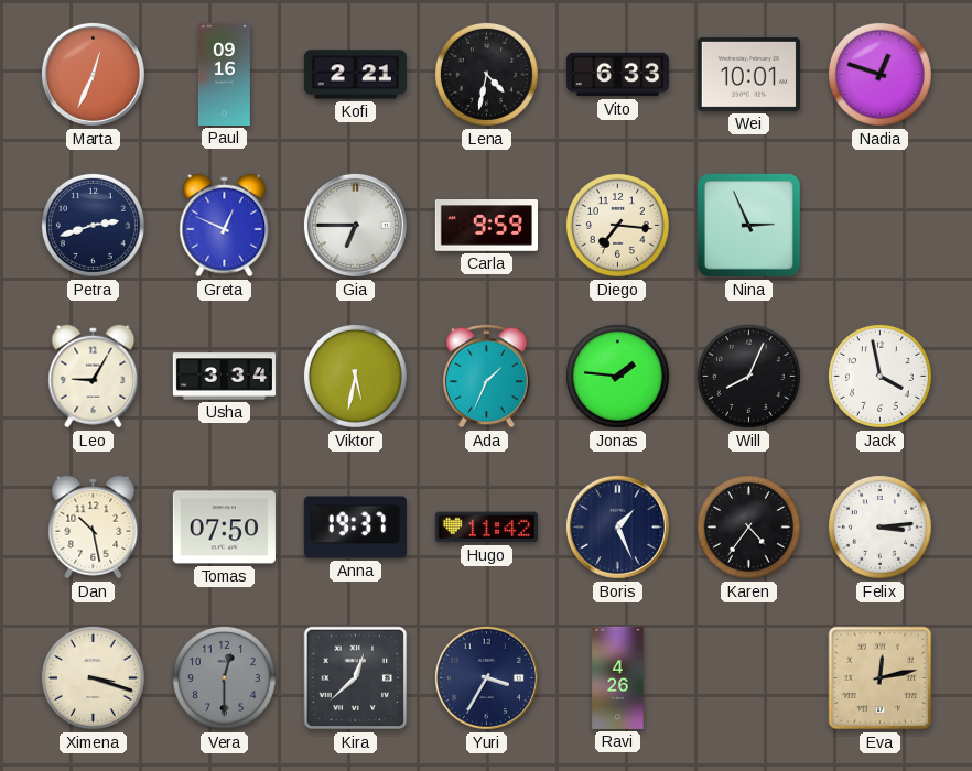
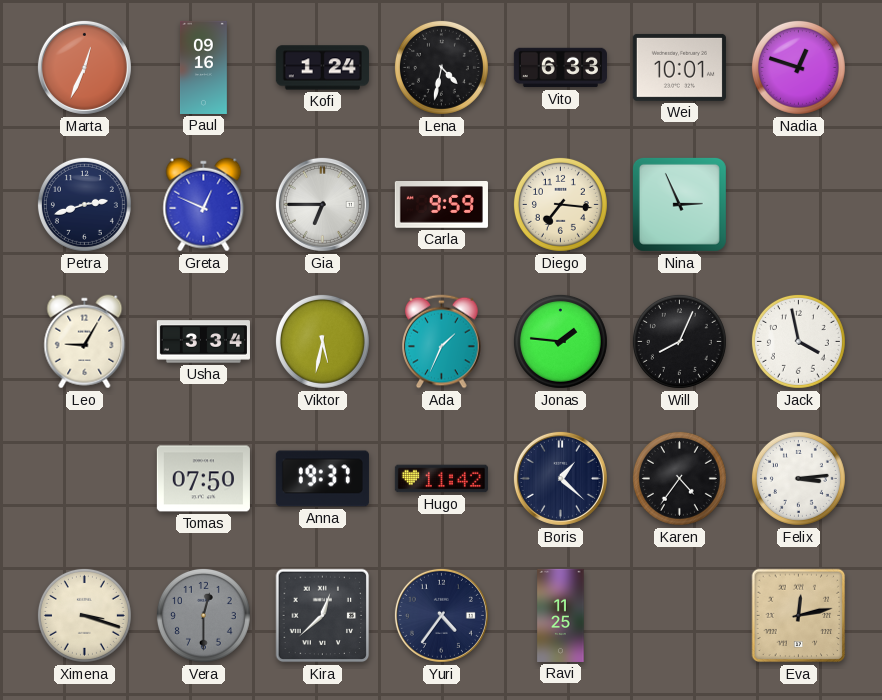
Kofi: 2:21 -> 1:24
Dan: 10:28 -> none
Boris: 1:26 -> 1:22
Yuri: 3:35 -> 4:36
Ravi: 4:26 -> 11:25
